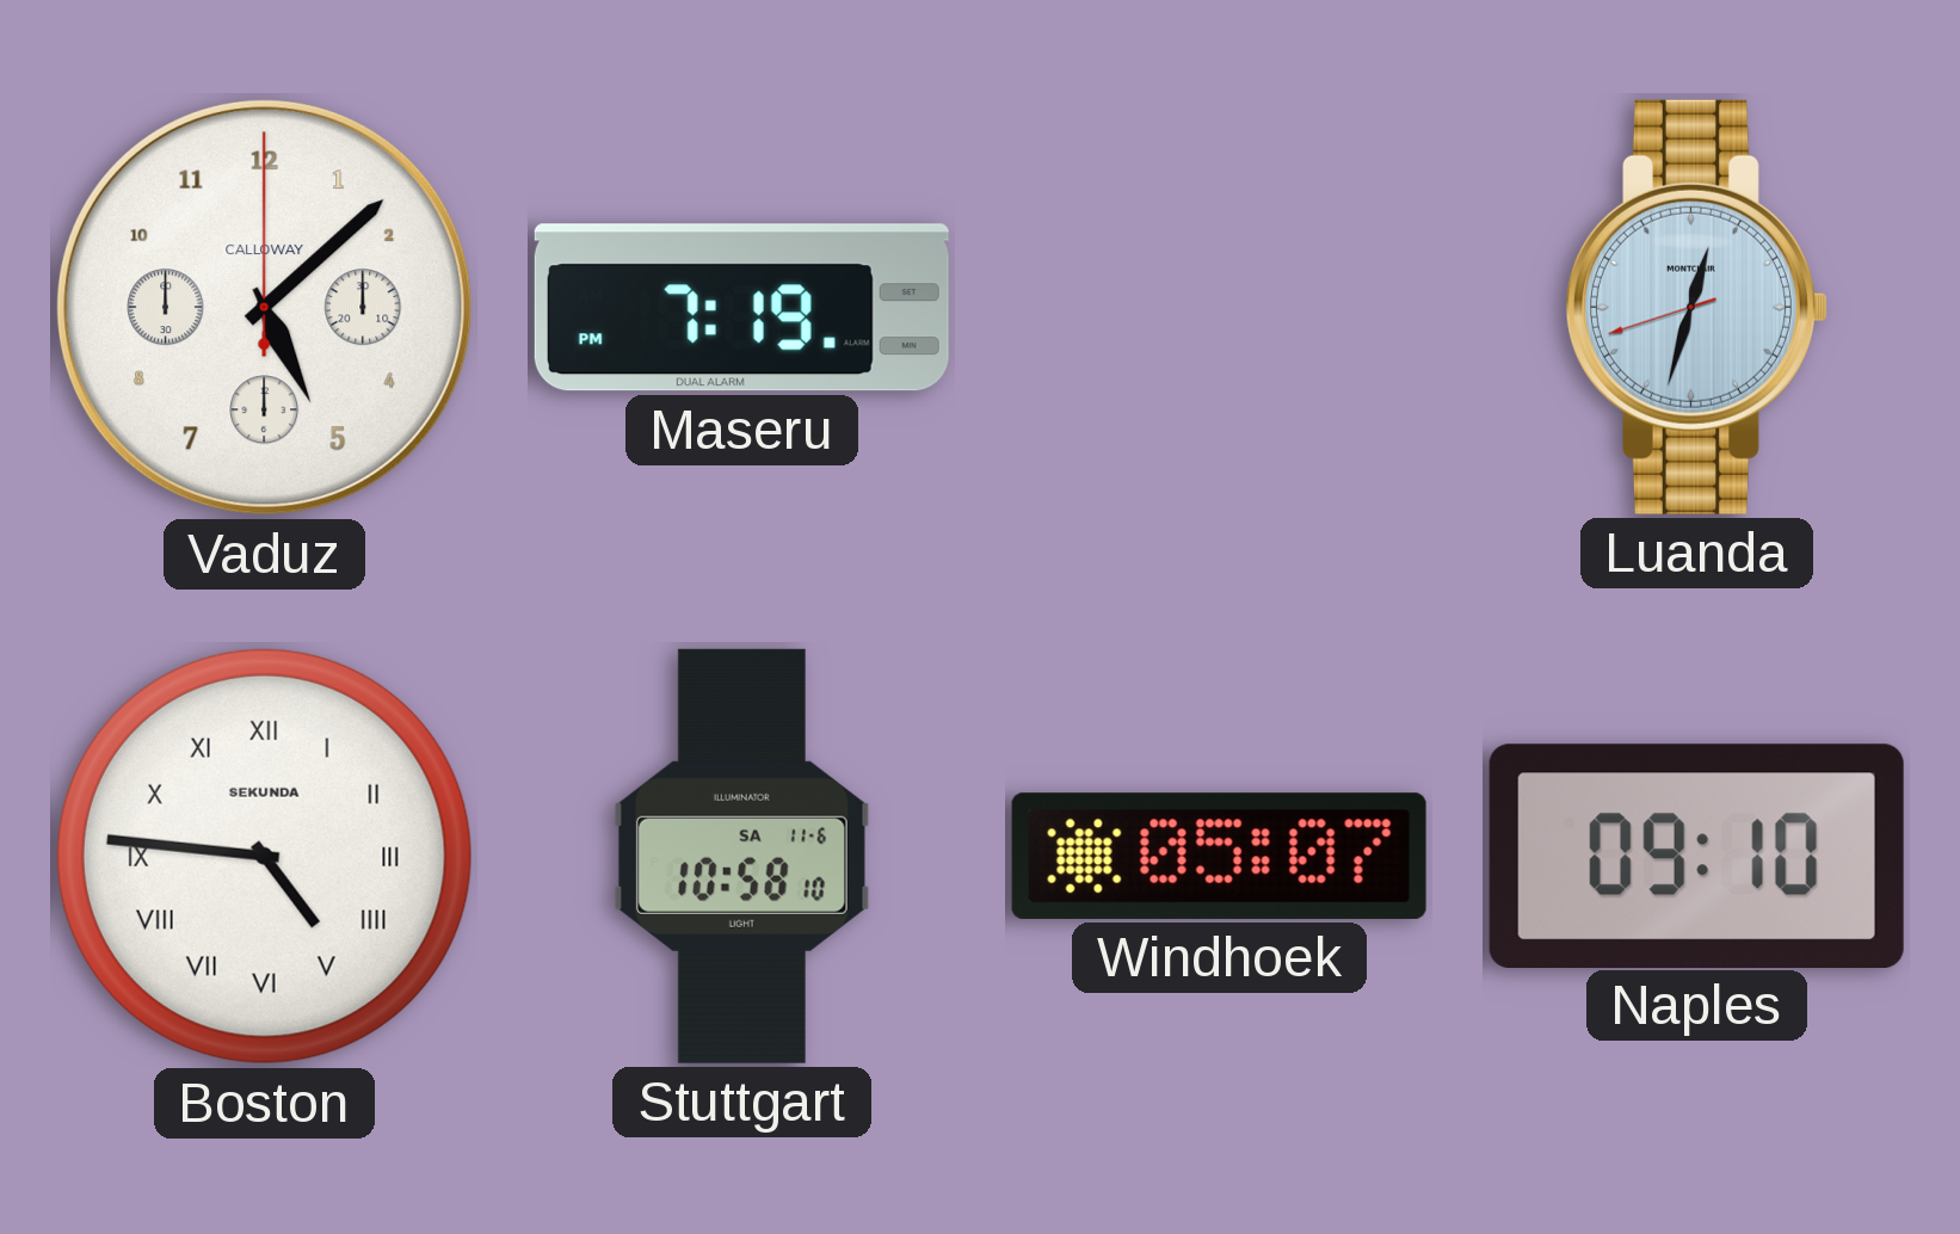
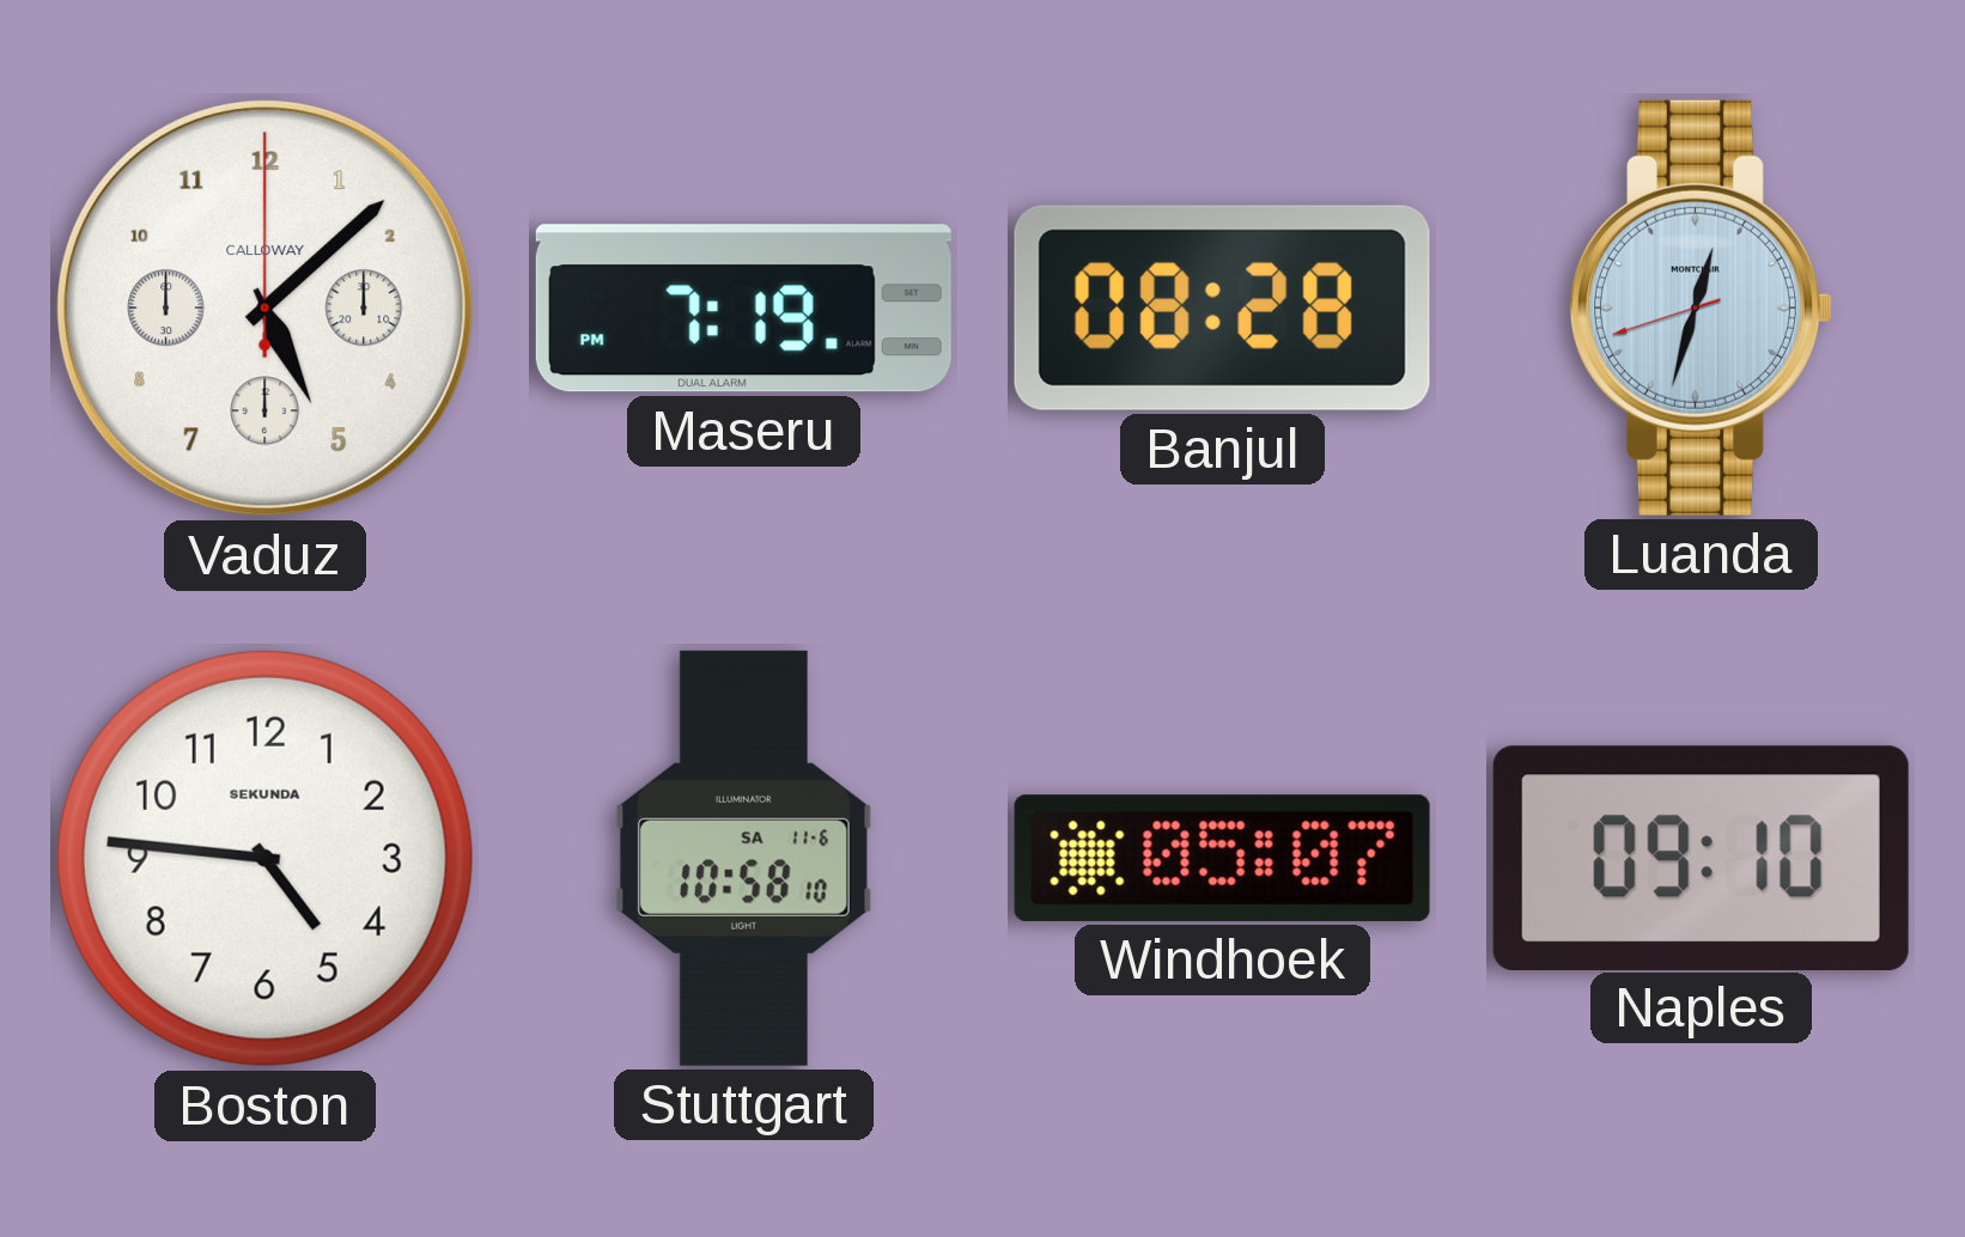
Banjul: none -> 08:28
Boston numerals: Roman -> Arabic
